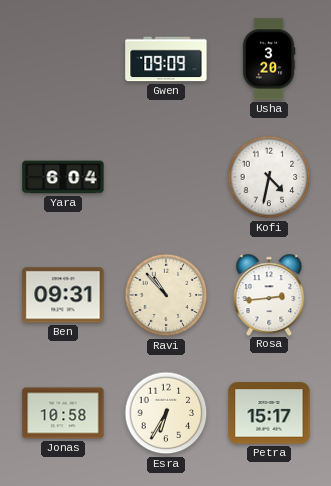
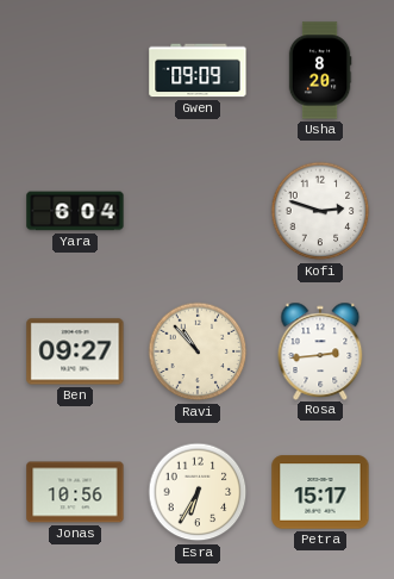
Usha: 3:20 -> 8:20
Kofi: 4:32 -> 2:48
Ben: 09:31 -> 09:27
Jonas: 10:58 -> 10:56
